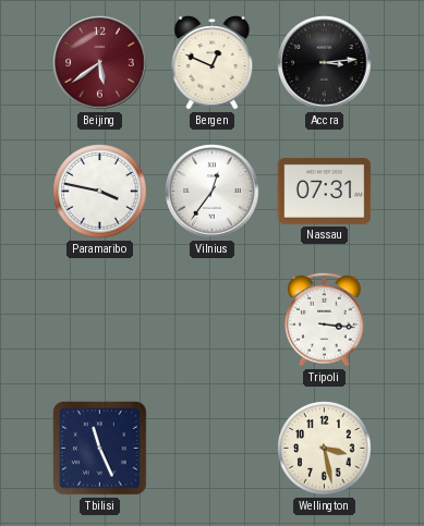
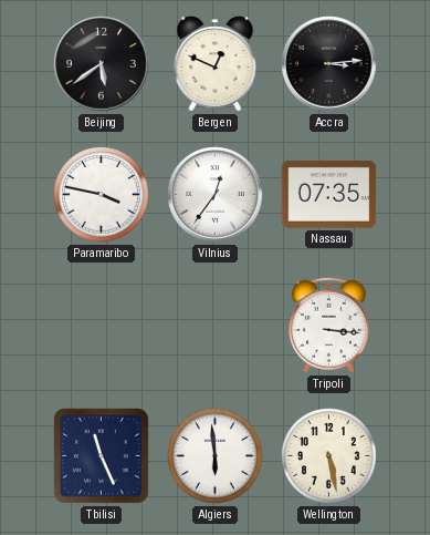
Beijing dial: burgundy -> black
Nassau: 07:31 -> 07:35
Algiers: none -> 5:59
Wellington: 3:28 -> 5:28
